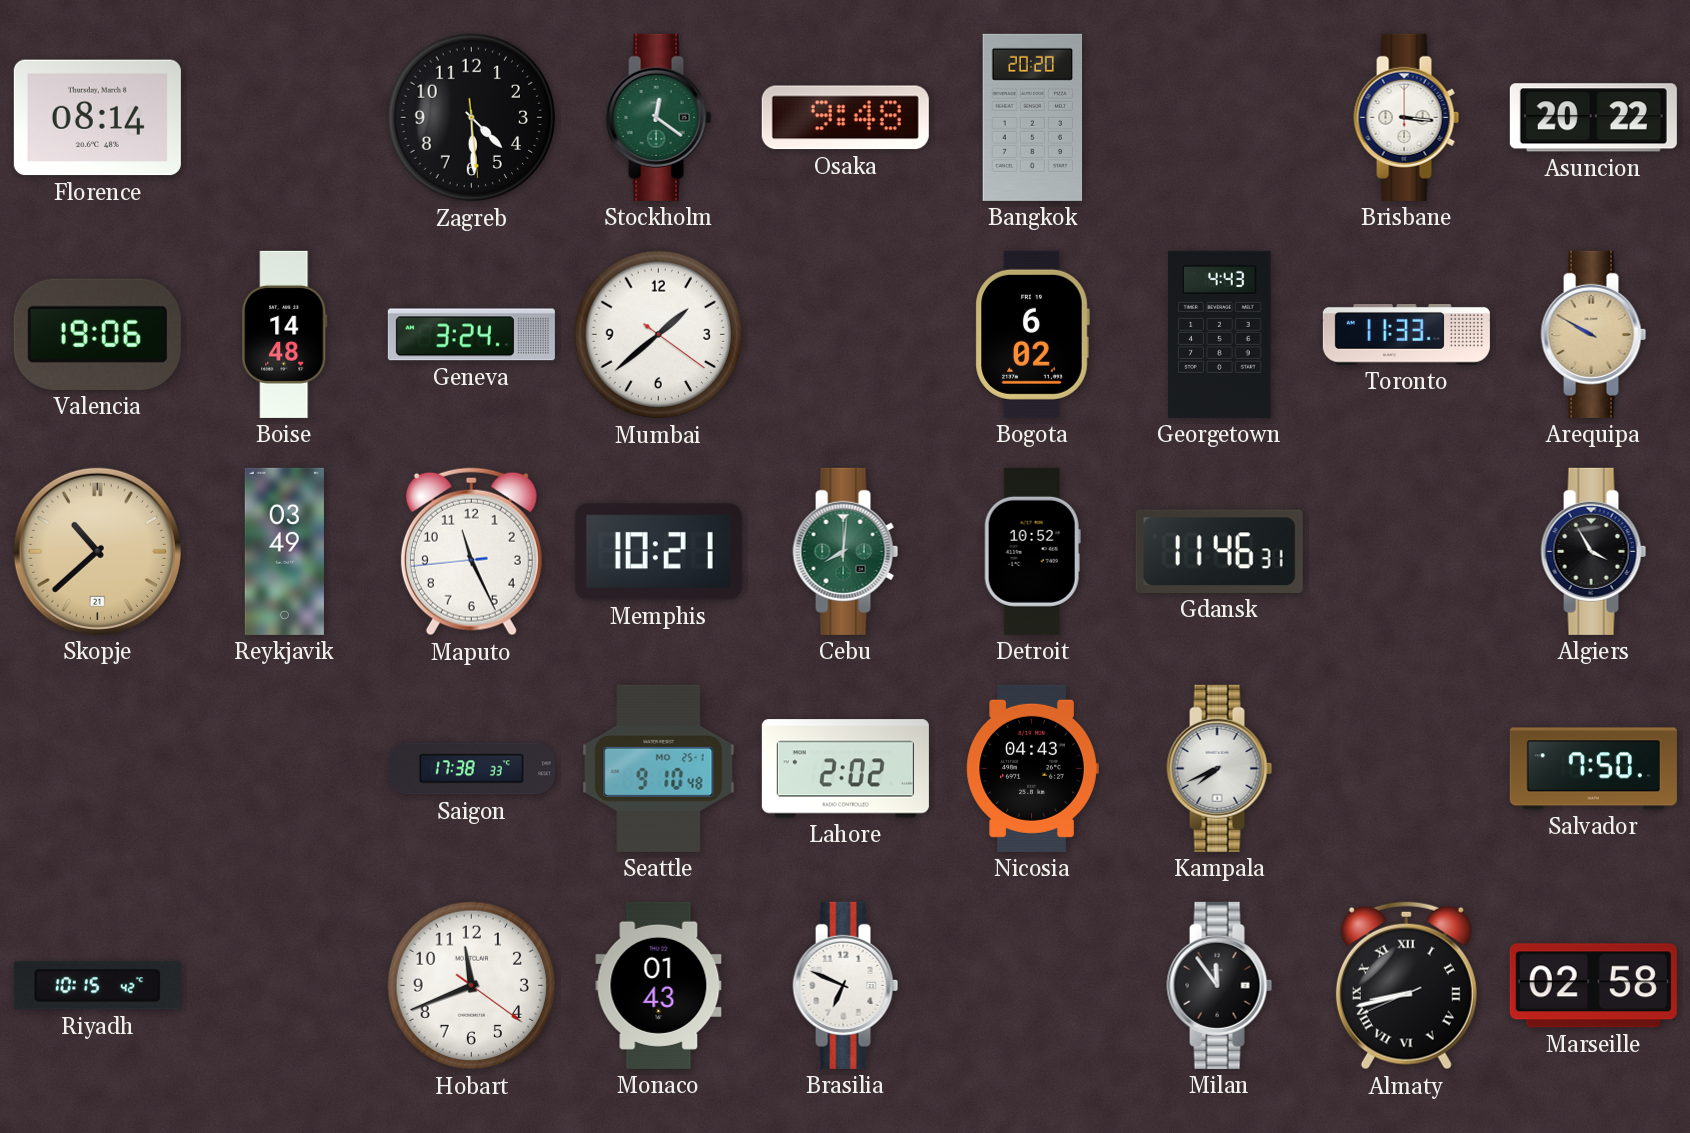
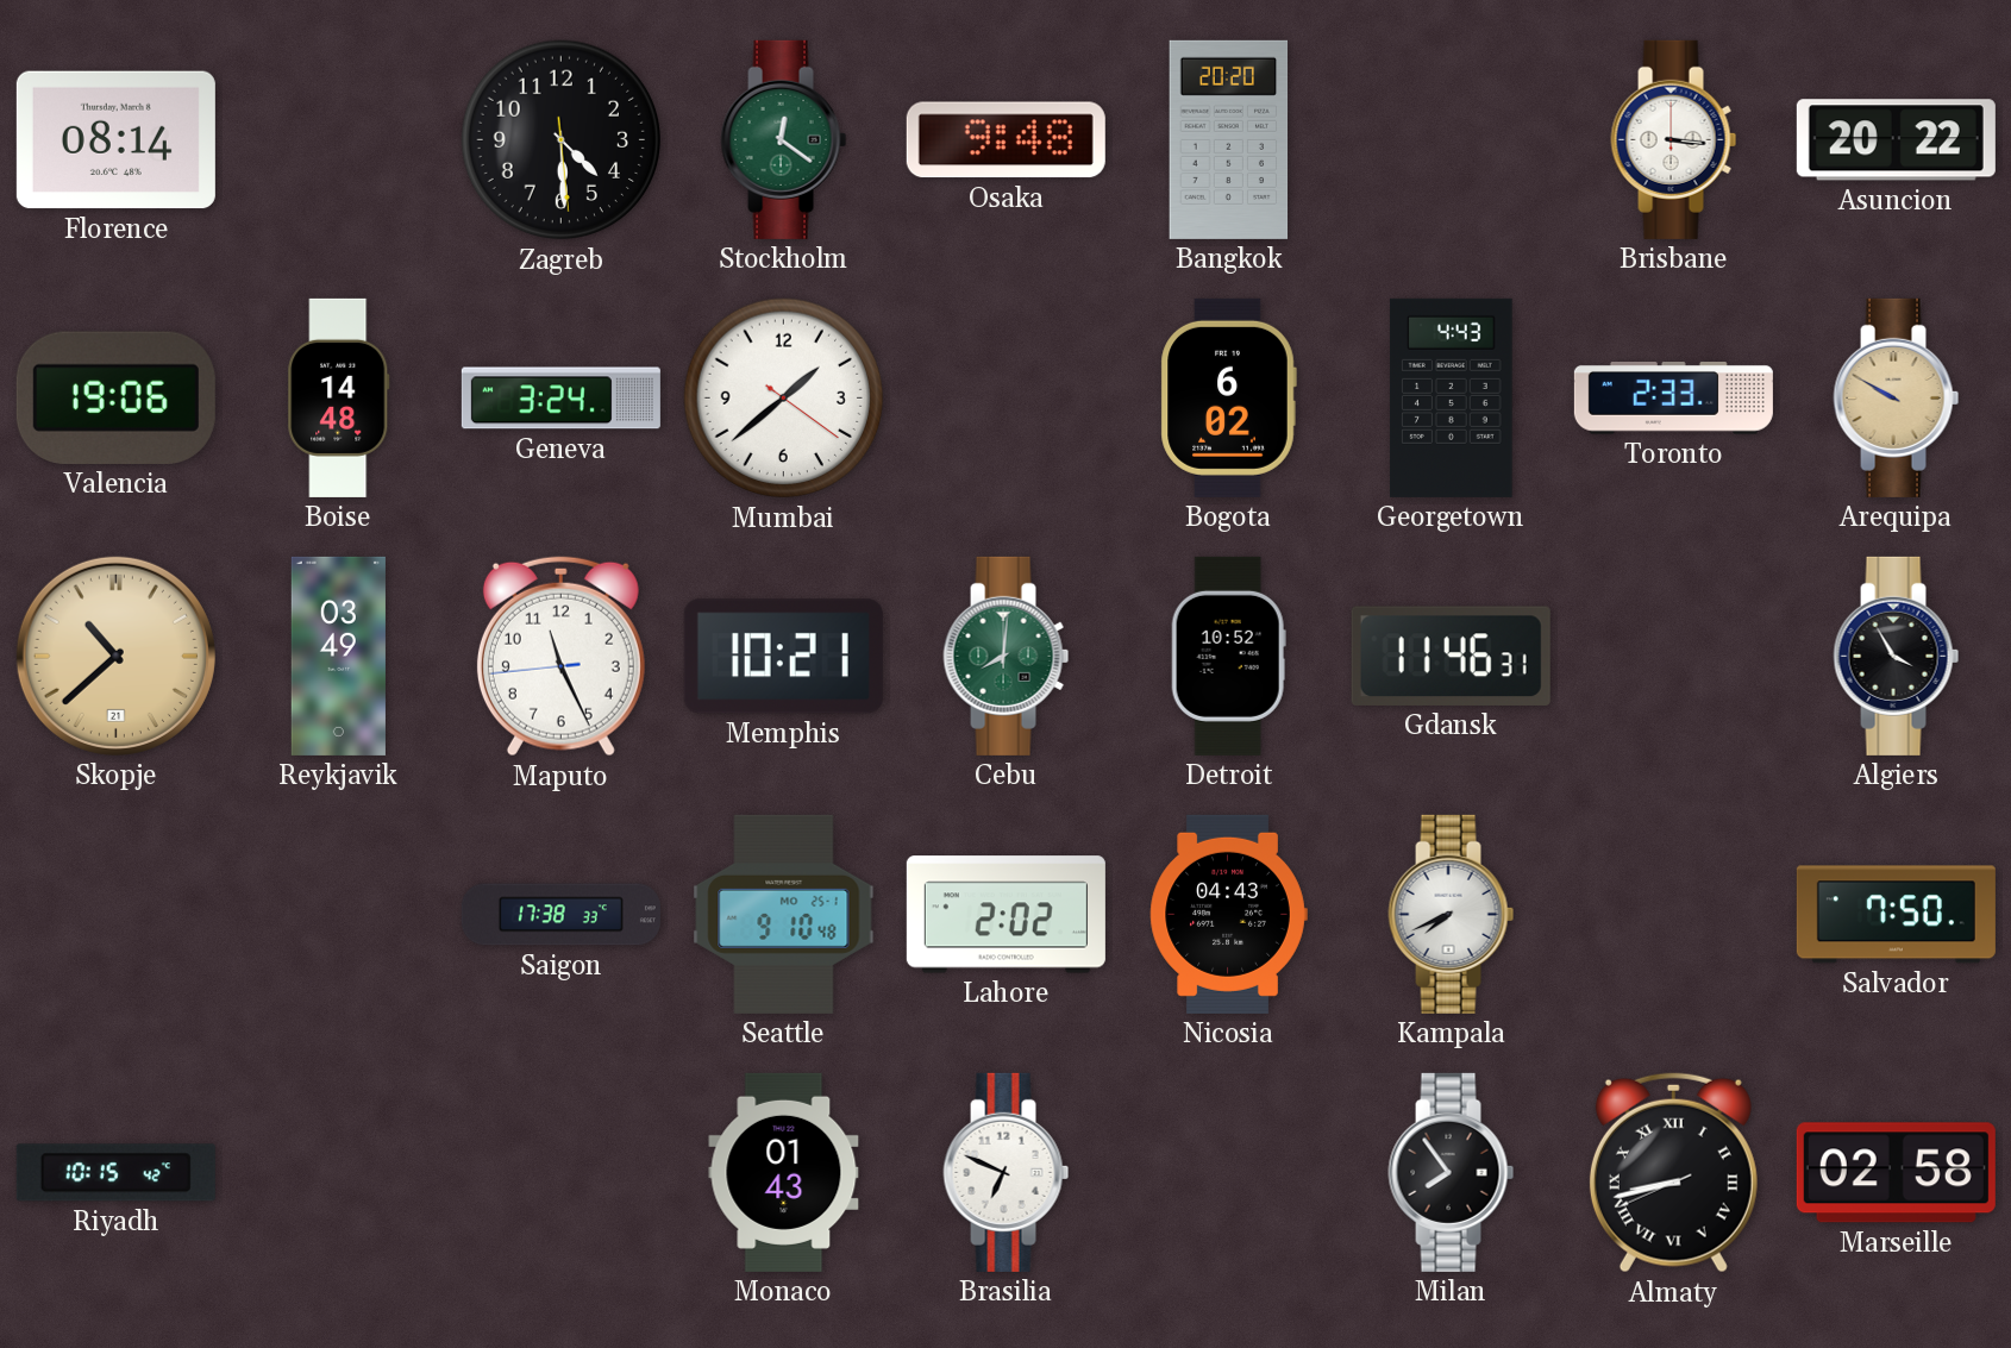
Toronto: 11:33 -> 2:33
Hobart: 11:41 -> none
Milan: 11:54 -> 7:54
